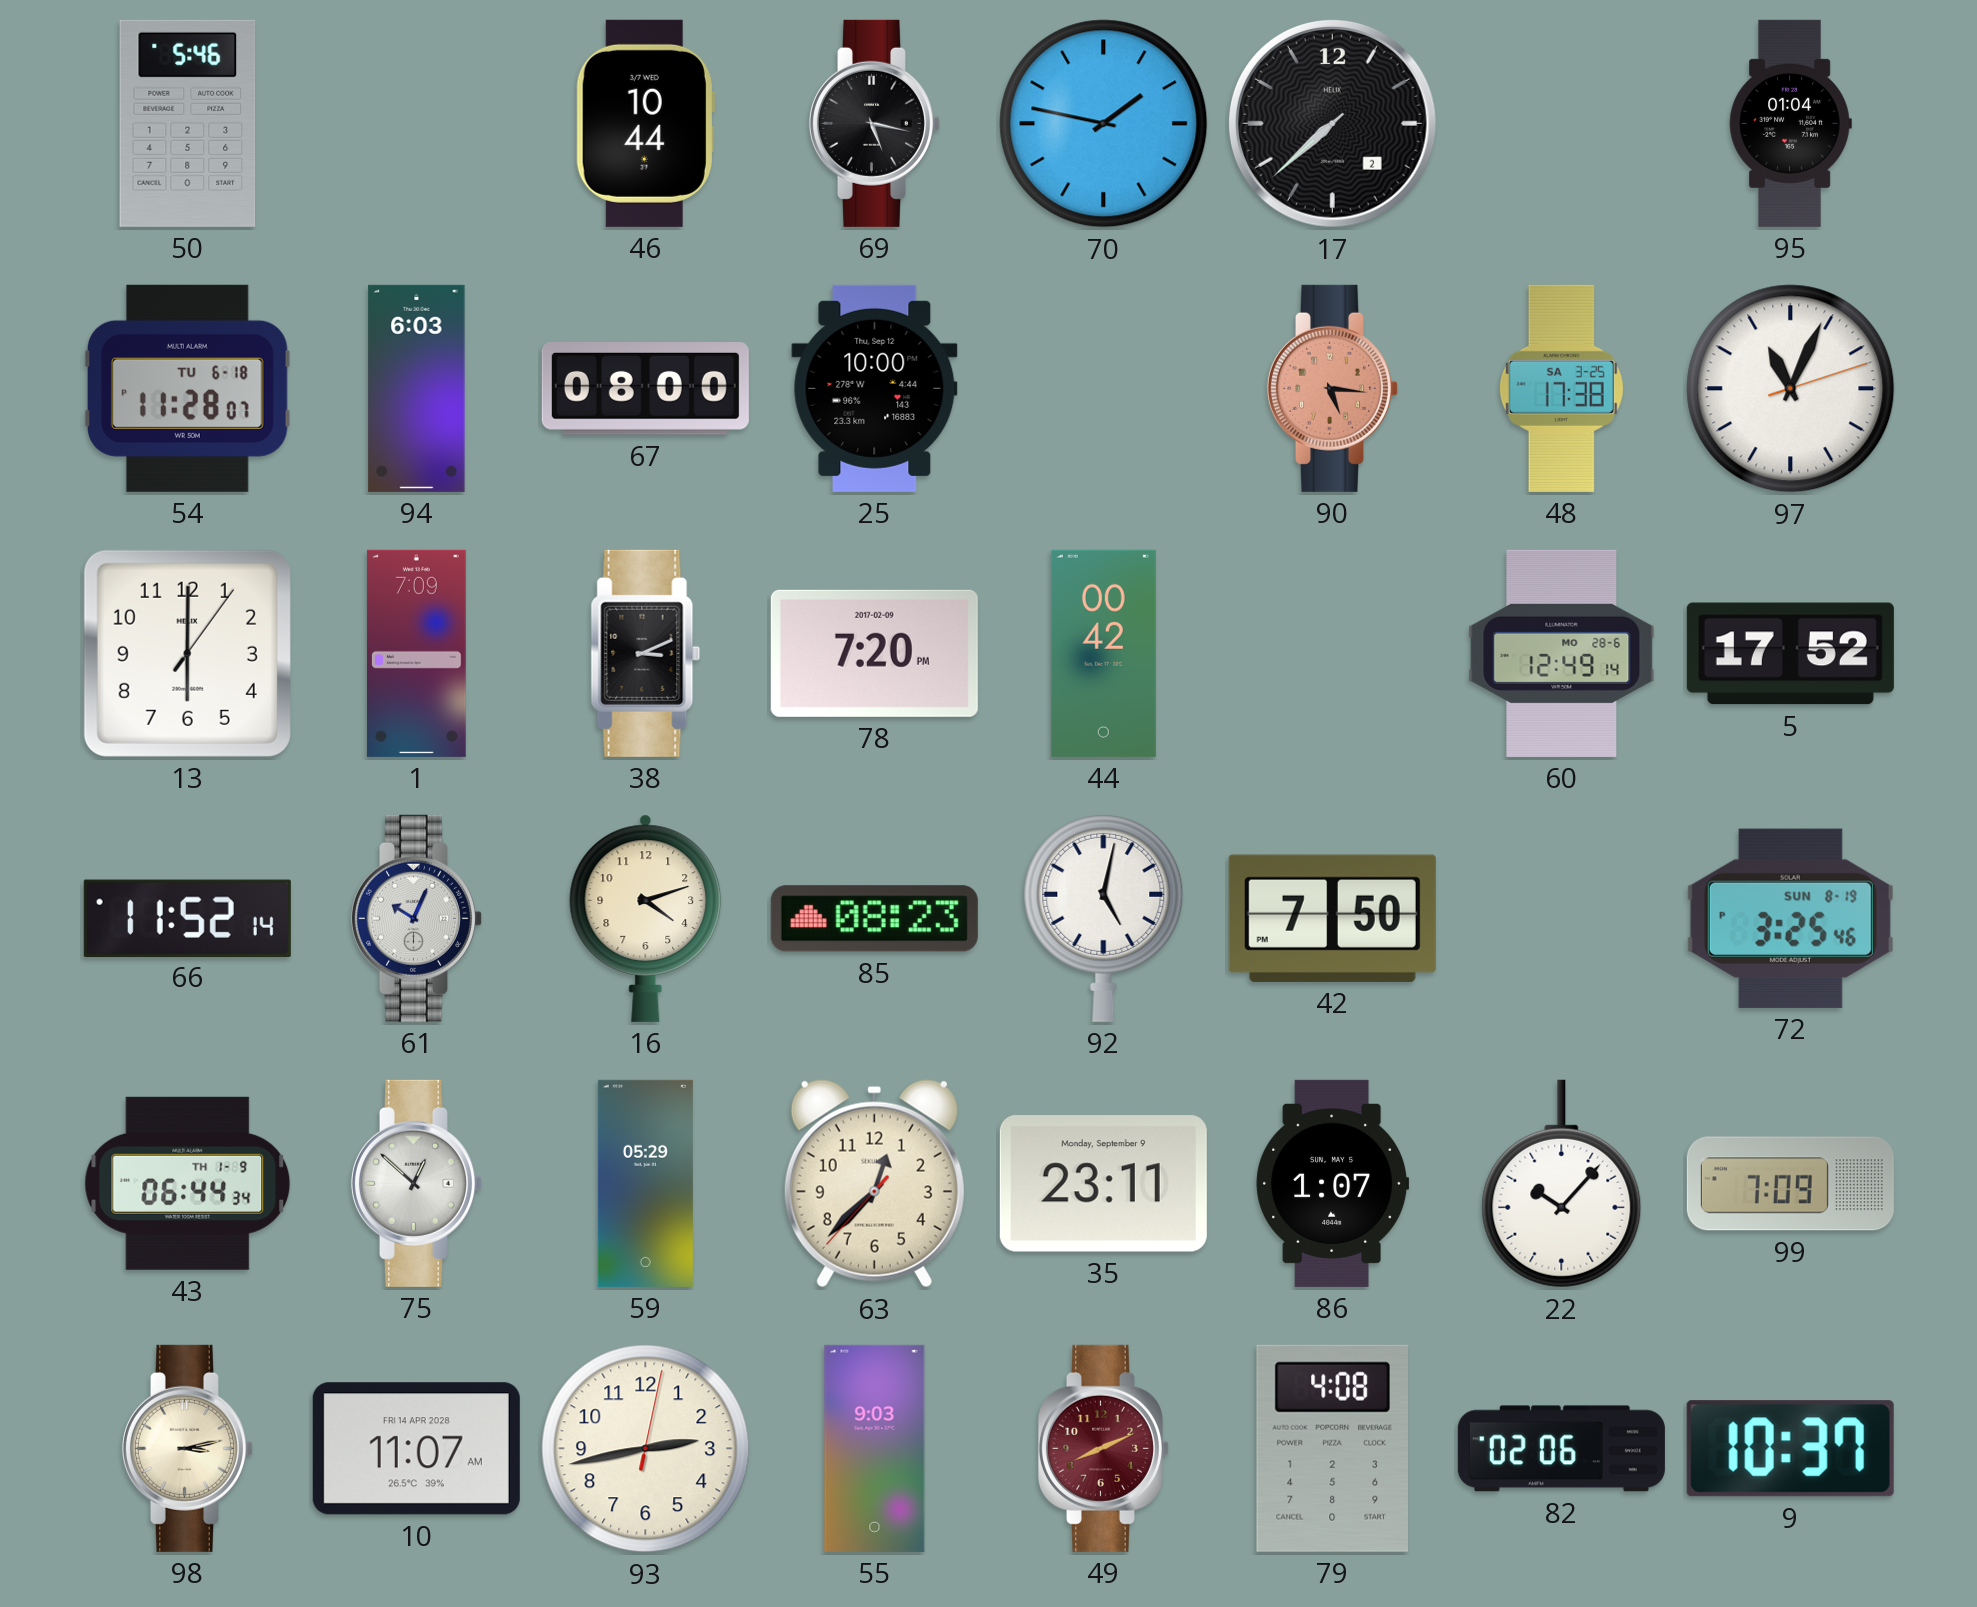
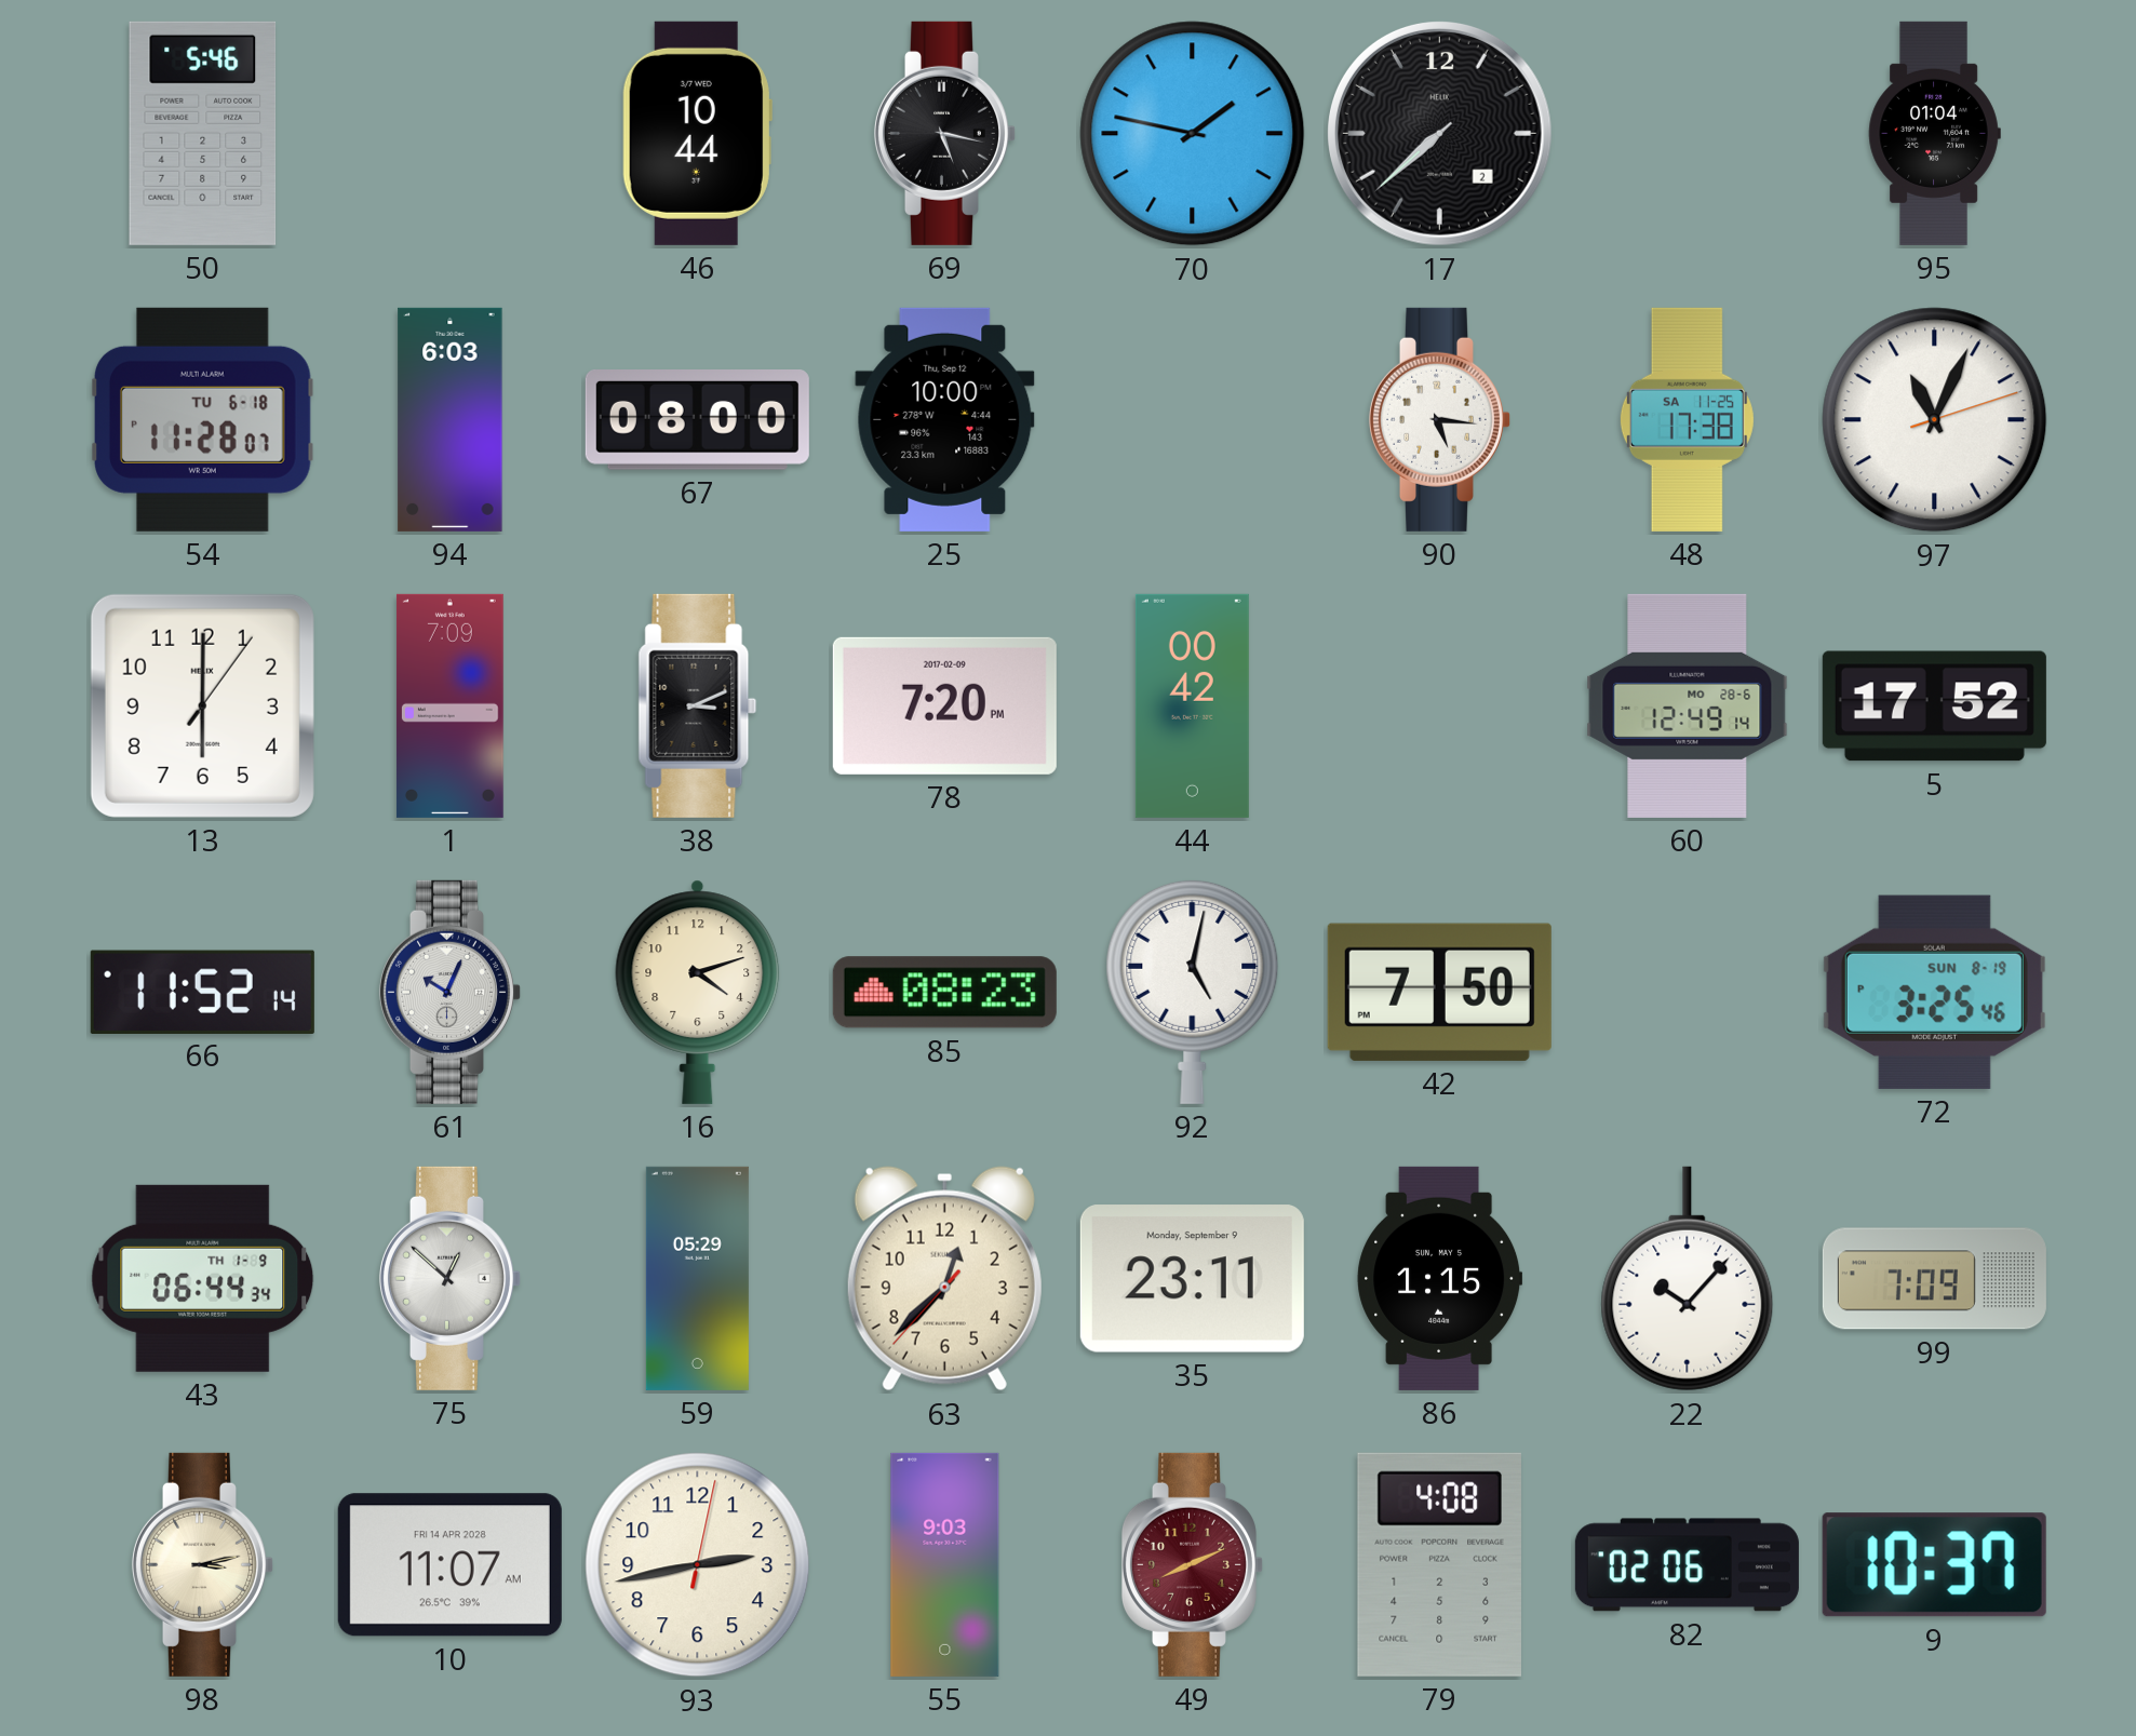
90 dial: salmon -> white
48 date: SA 3-25 -> SA 11-25
86: 1:07 -> 1:15
